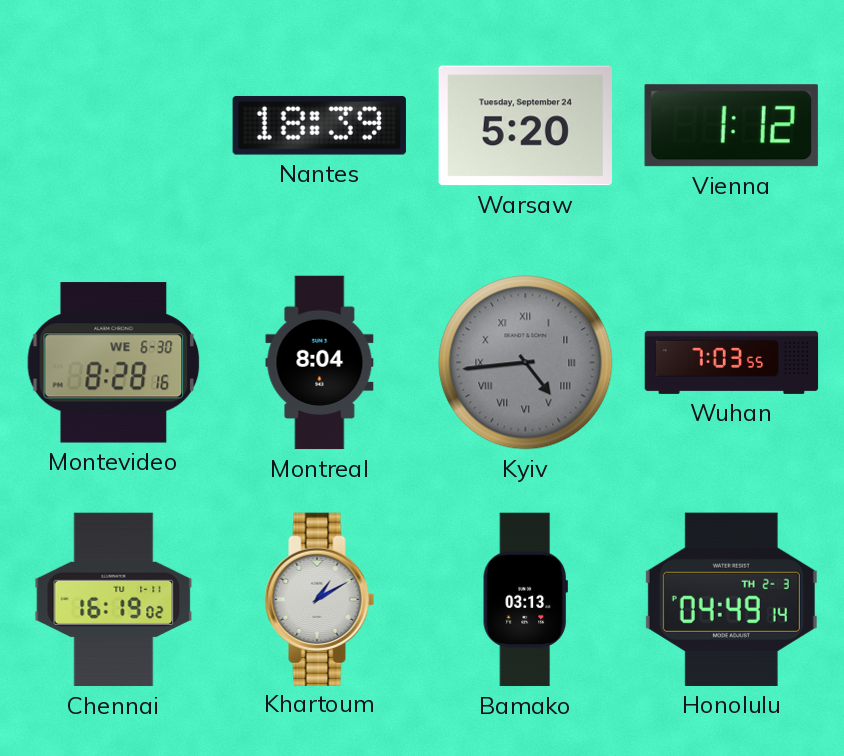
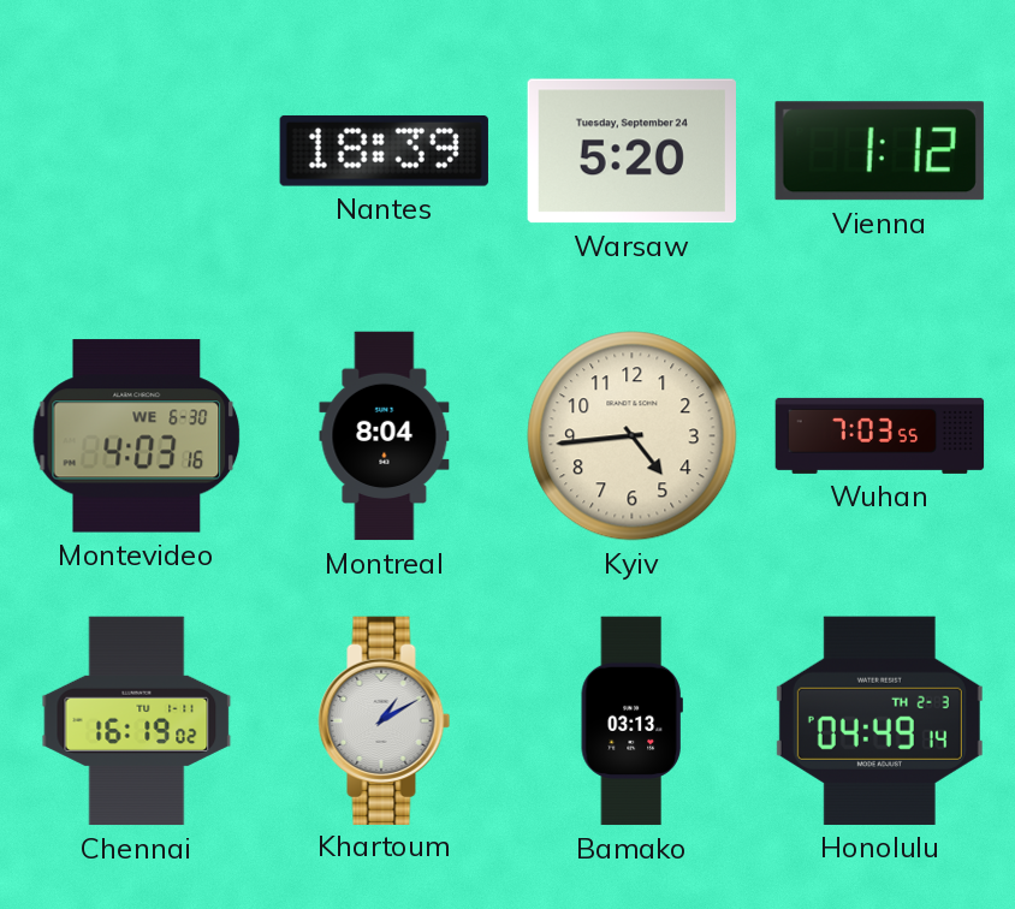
Montevideo: 8:28 -> 4:03
Kyiv dial: grey -> cream
Kyiv numerals: Roman -> Arabic
